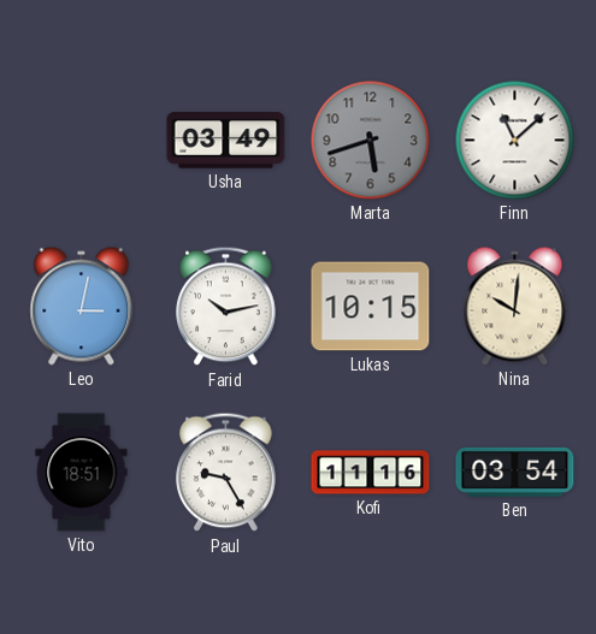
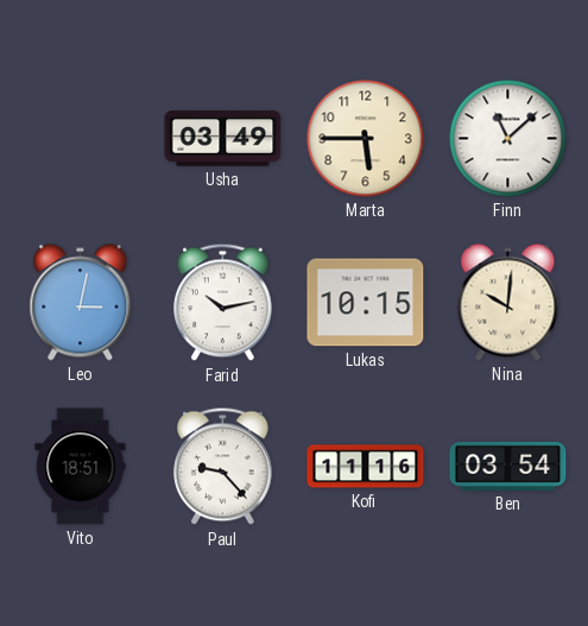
Marta: 5:42 -> 5:45
Marta dial: grey -> cream
Paul: 9:25 -> 9:23
